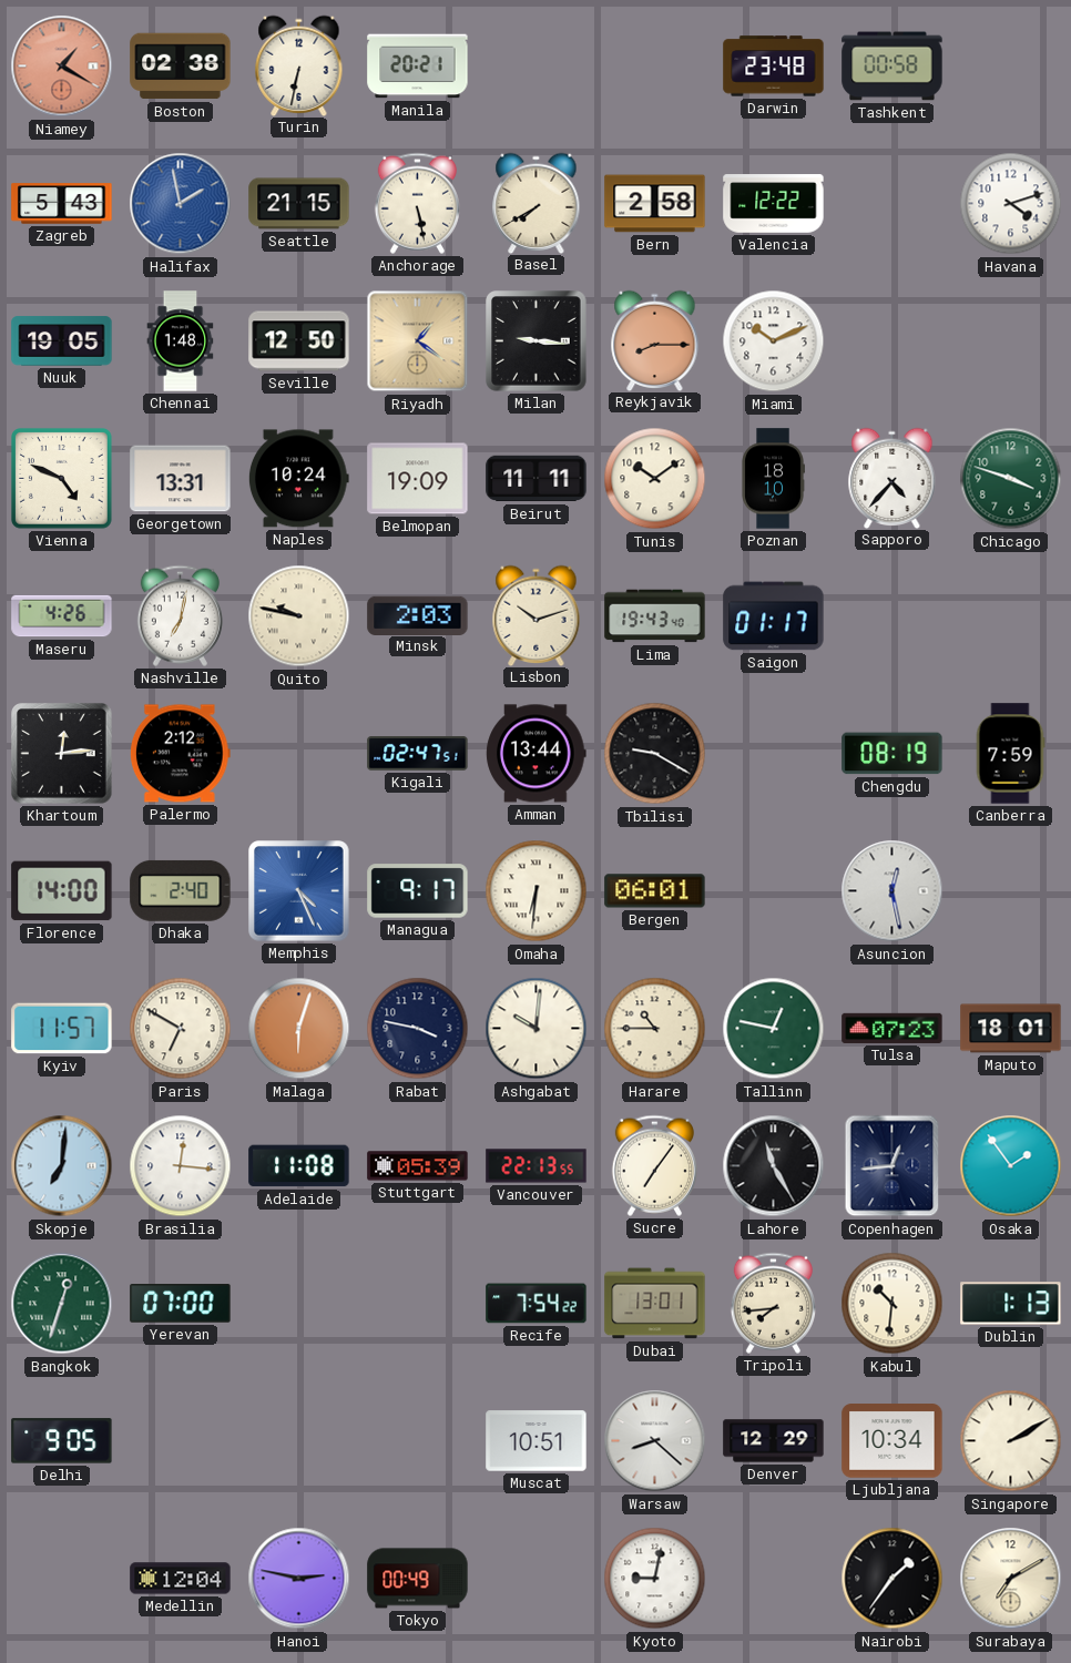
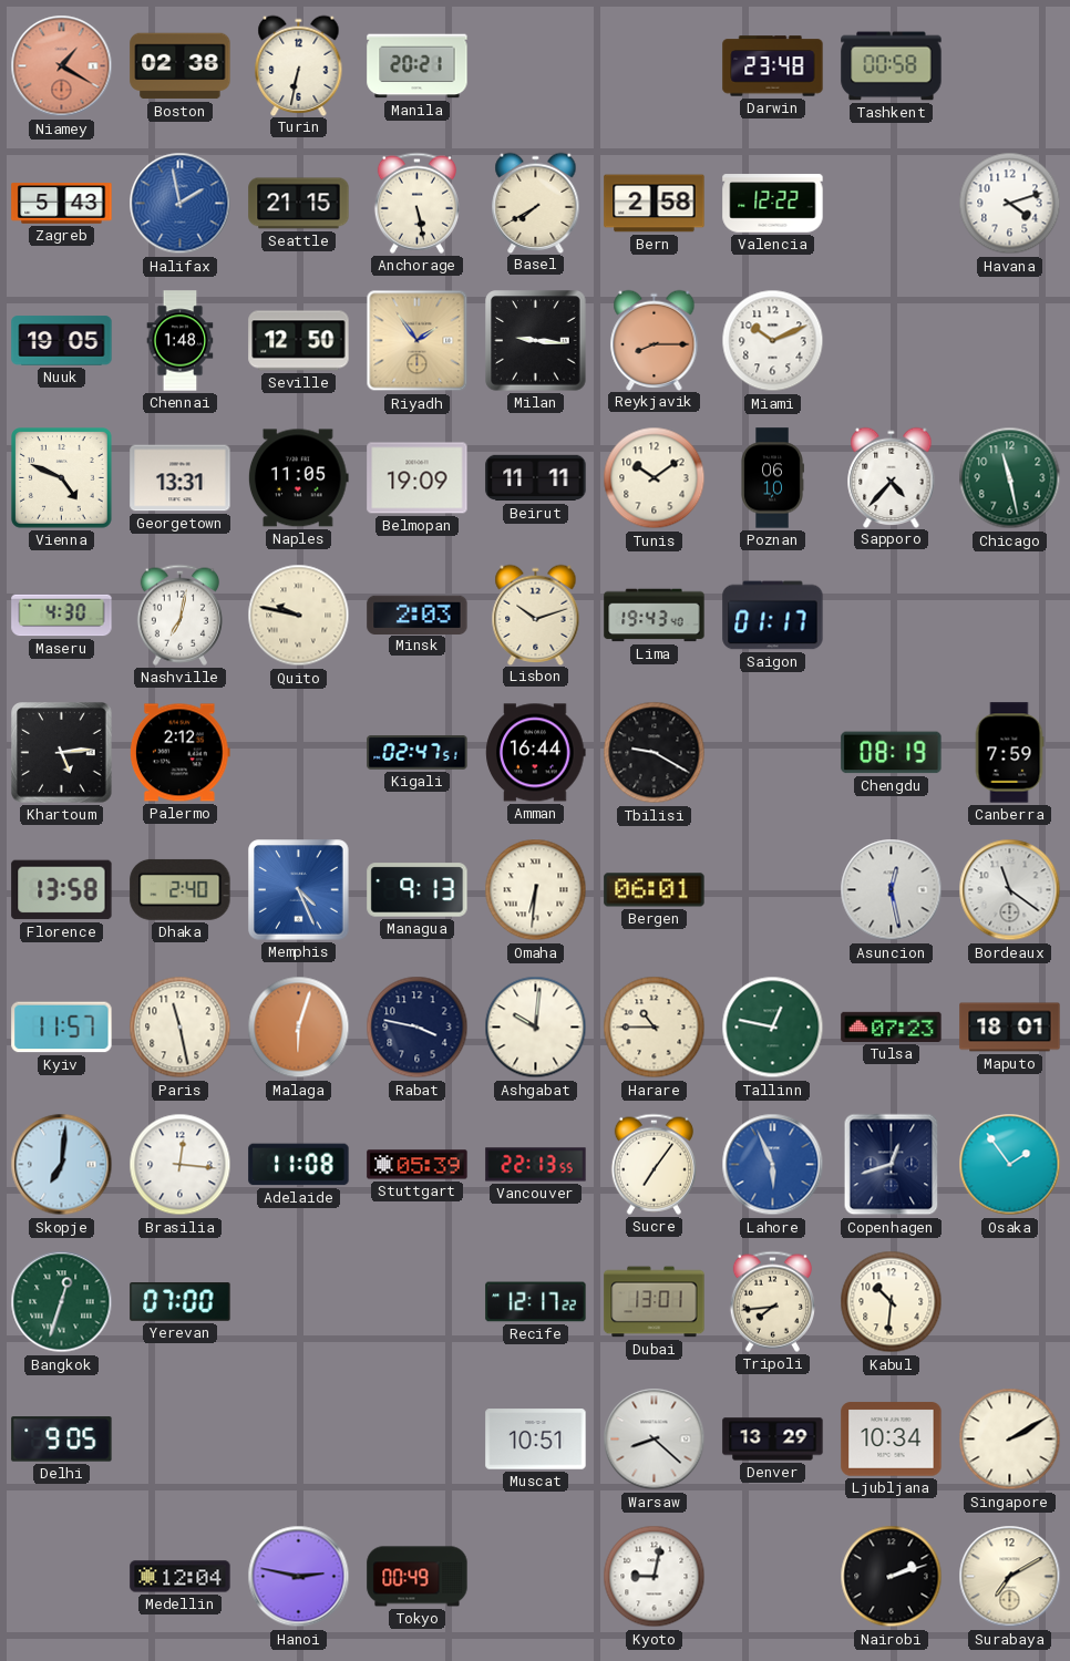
Riyadh: 1:21 -> 1:54
Naples: 10:24 -> 11:05
Poznan: 18:10 -> 06:10
Chicago: 3:48 -> 11:28
Maseru: 4:26 -> 4:30
Khartoum: 12:14 -> 5:14
Amman: 13:44 -> 16:44
Florence: 14:00 -> 13:58
Managua: 9:17 -> 9:13
Bordeaux: none -> 11:21
Paris: 6:50 -> 11:28
Lahore: 11:25 -> 5:56
Lahore dial: black -> blue
Copenhagen: 12:44 -> 12:42
Recife: 7:54 -> 12:17
Dublin: 1:13 -> none
Denver: 12:29 -> 13:29
Nairobi: 1:36 -> 2:12
